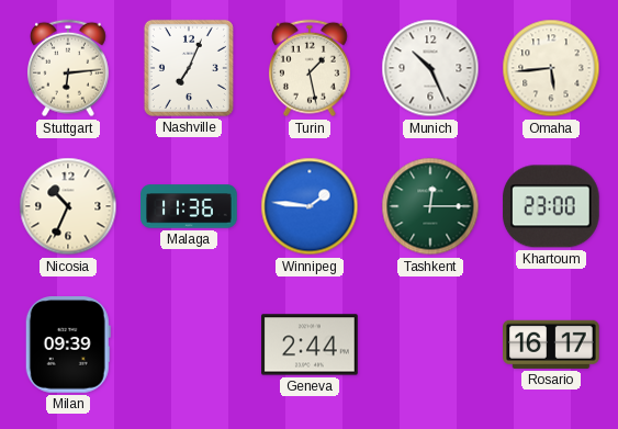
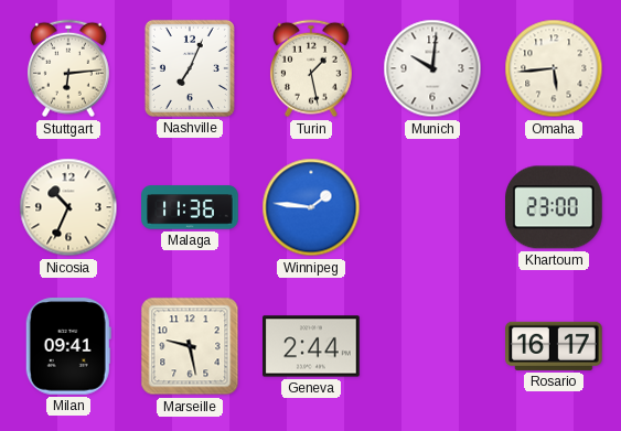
Munich: 10:26 -> 10:01
Tashkent: 12:15 -> none
Milan: 09:39 -> 09:41
Marseille: none -> 9:28
